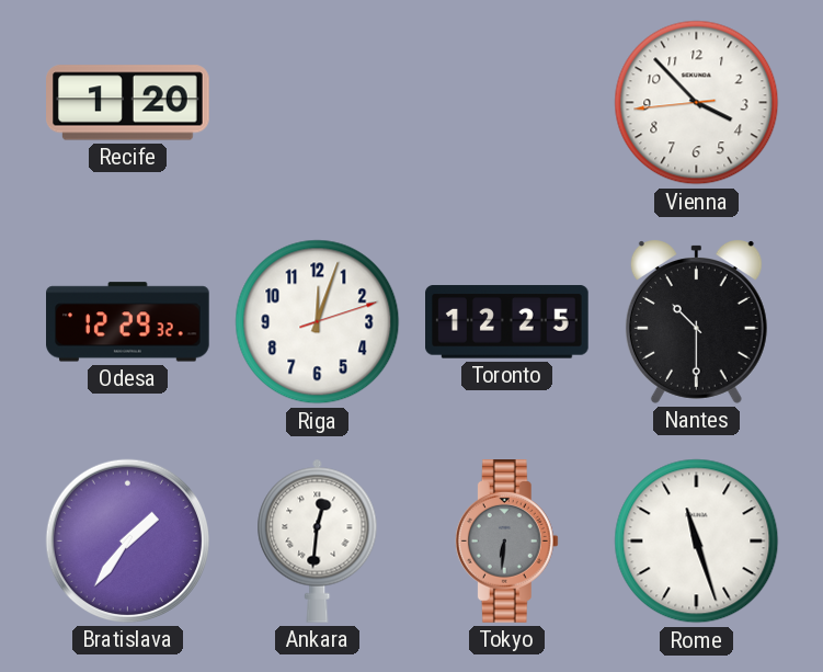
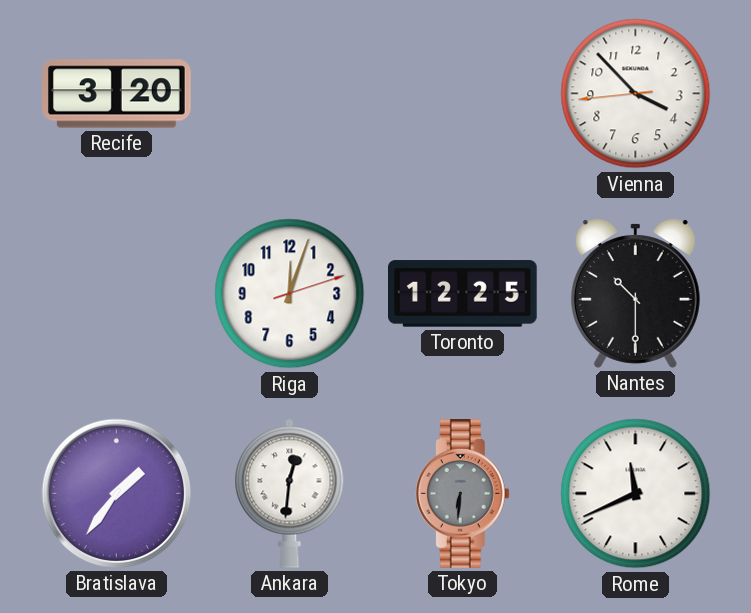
Recife: 1:20 -> 3:20
Odesa: 12:29 -> none
Rome: 11:27 -> 11:41
